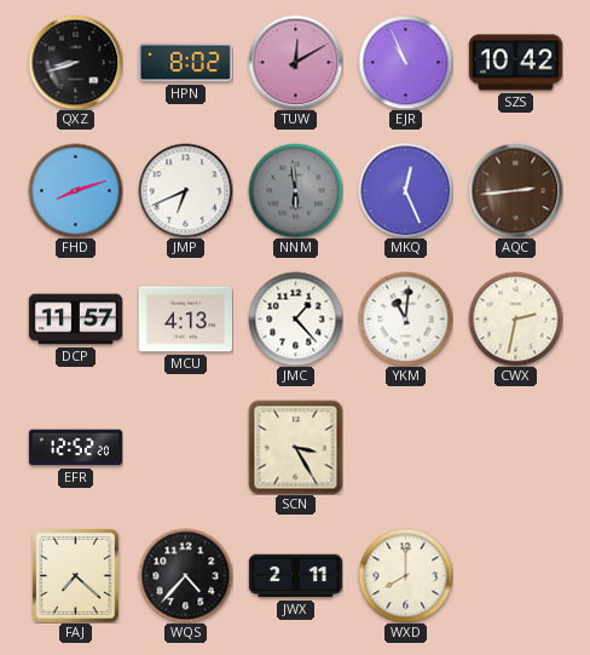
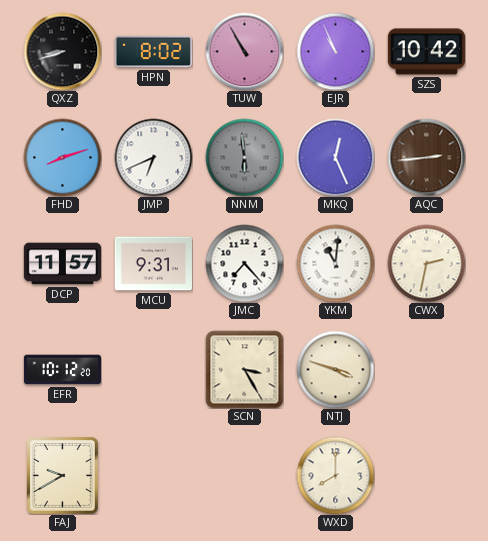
TUW: 12:10 -> 10:55
MCU: 4:13 -> 9:31
JMC: 1:23 -> 7:23
EFR: 12:52 -> 10:12
NTJ: none -> 3:48
FAJ: 7:22 -> 9:40
WQS: 4:37 -> none
JWX: 2:11 -> none
